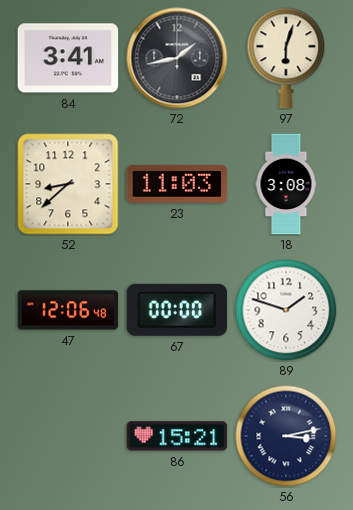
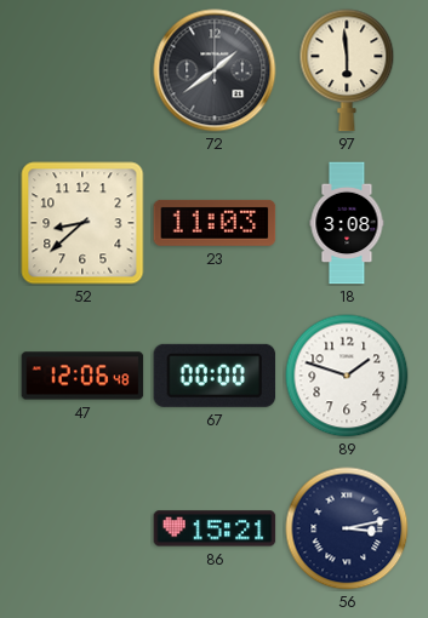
84: 3:41 -> none
72: 1:43 -> 1:39
97: 6:03 -> 5:59
